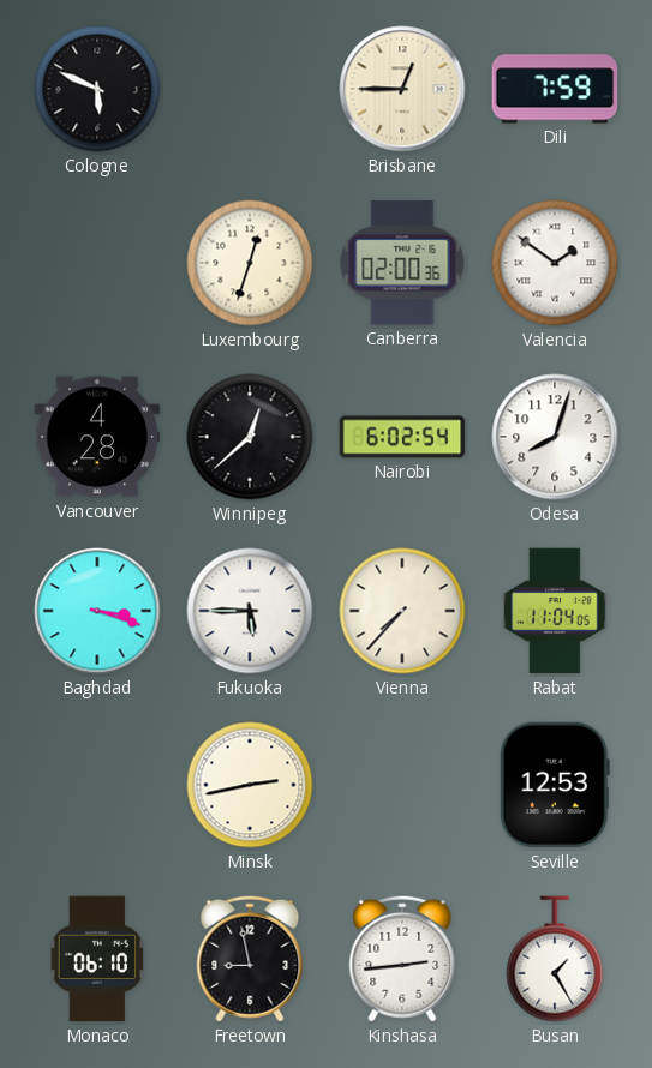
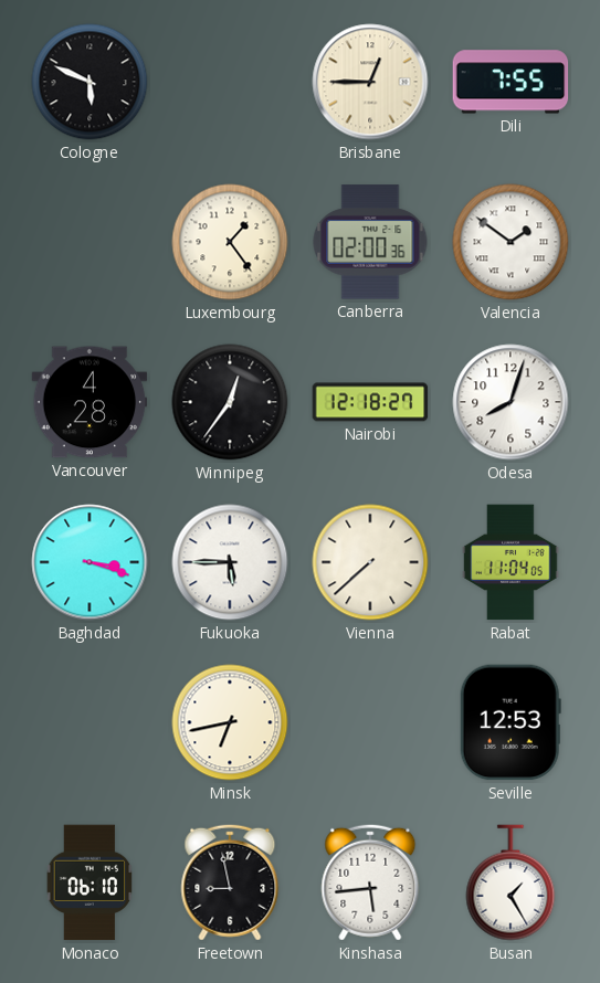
Dili: 7:59 -> 7:55
Luxembourg: 12:33 -> 1:24
Winnipeg: 12:38 -> 12:36
Nairobi: 6:02 -> 12:18
Vienna: 7:37 -> 7:38
Minsk: 2:43 -> 6:43
Kinshasa: 2:44 -> 5:44
